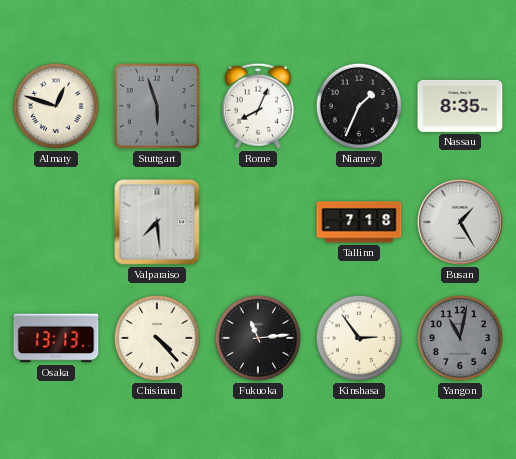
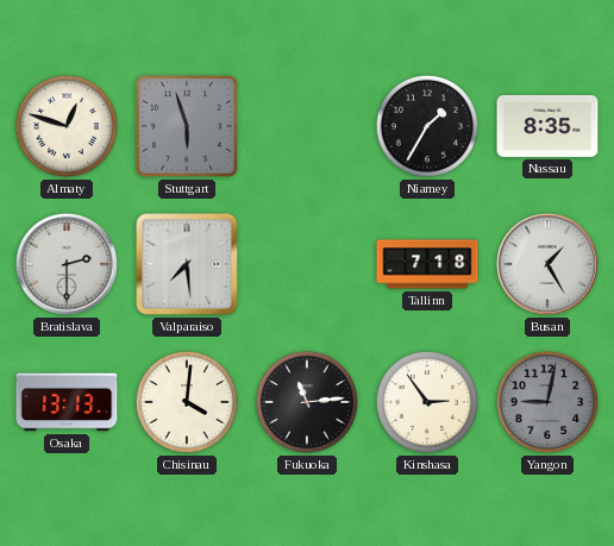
Rome: 8:04 -> none
Niamey: 1:34 -> 1:35
Bratislava: none -> 2:30
Chisinau: 4:23 -> 4:01
Yangon: 11:02 -> 9:02
